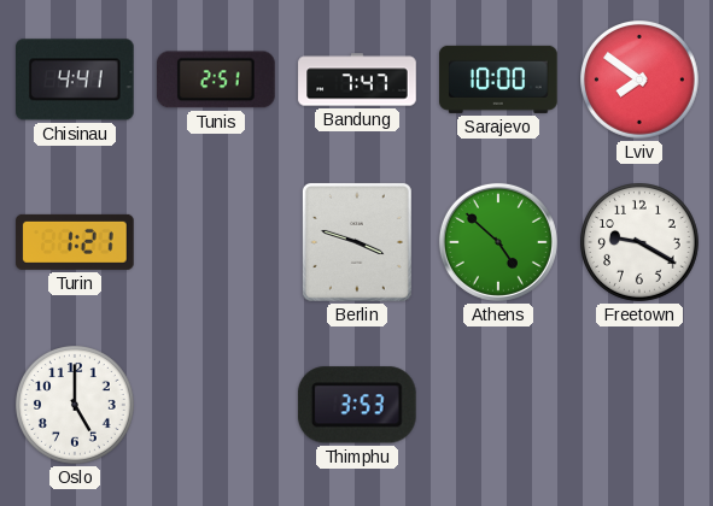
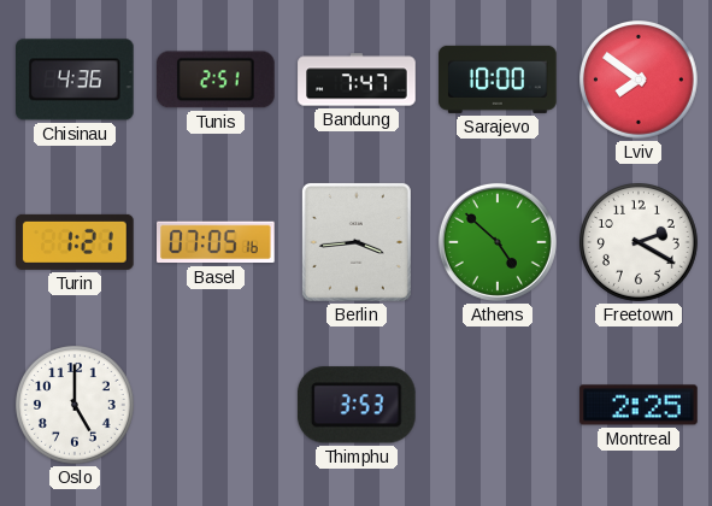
Chisinau: 4:41 -> 4:36
Basel: none -> 07:05
Berlin: 3:48 -> 3:44
Freetown: 9:20 -> 2:20
Montreal: none -> 2:25
